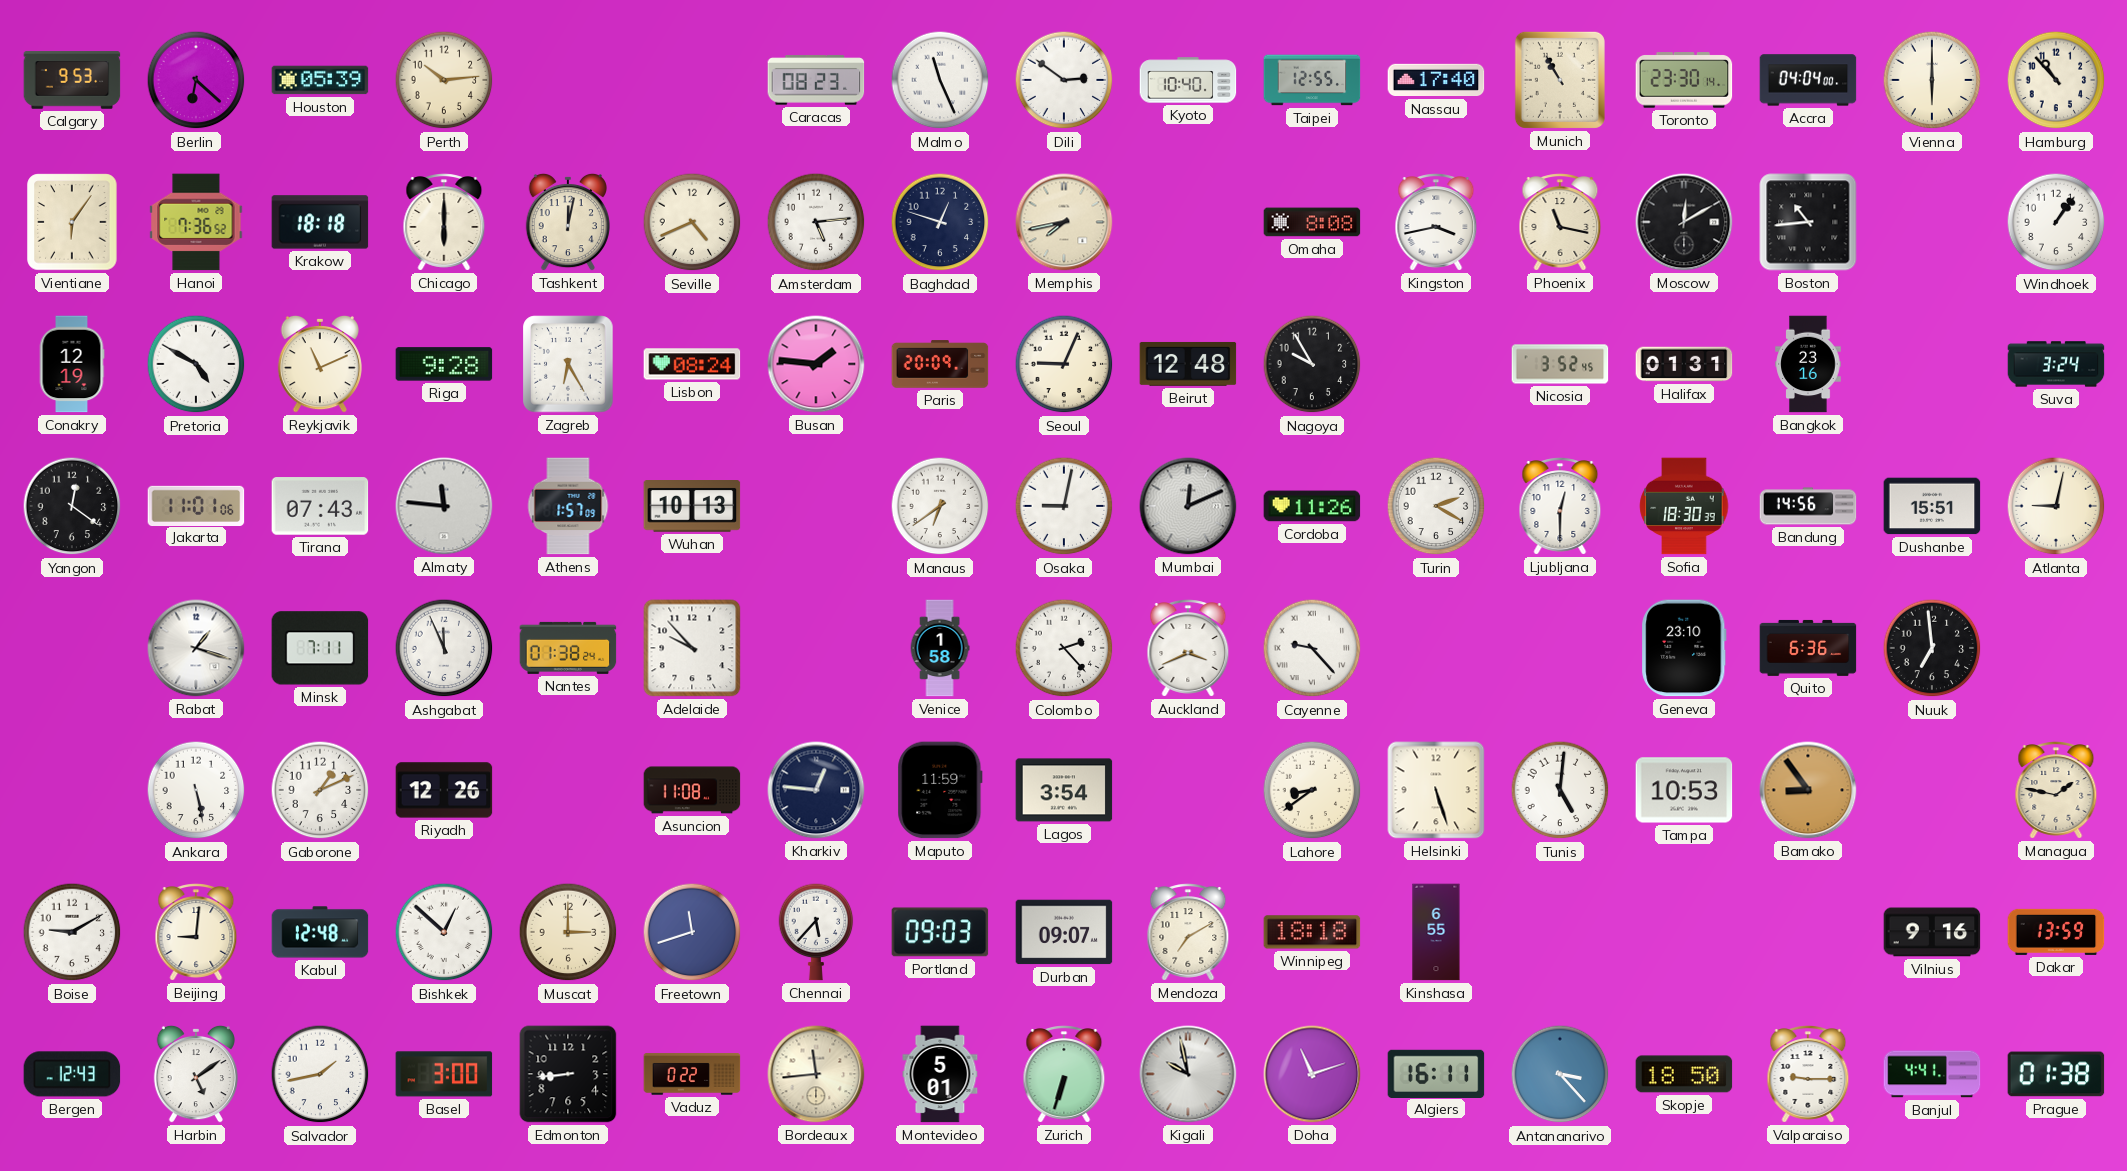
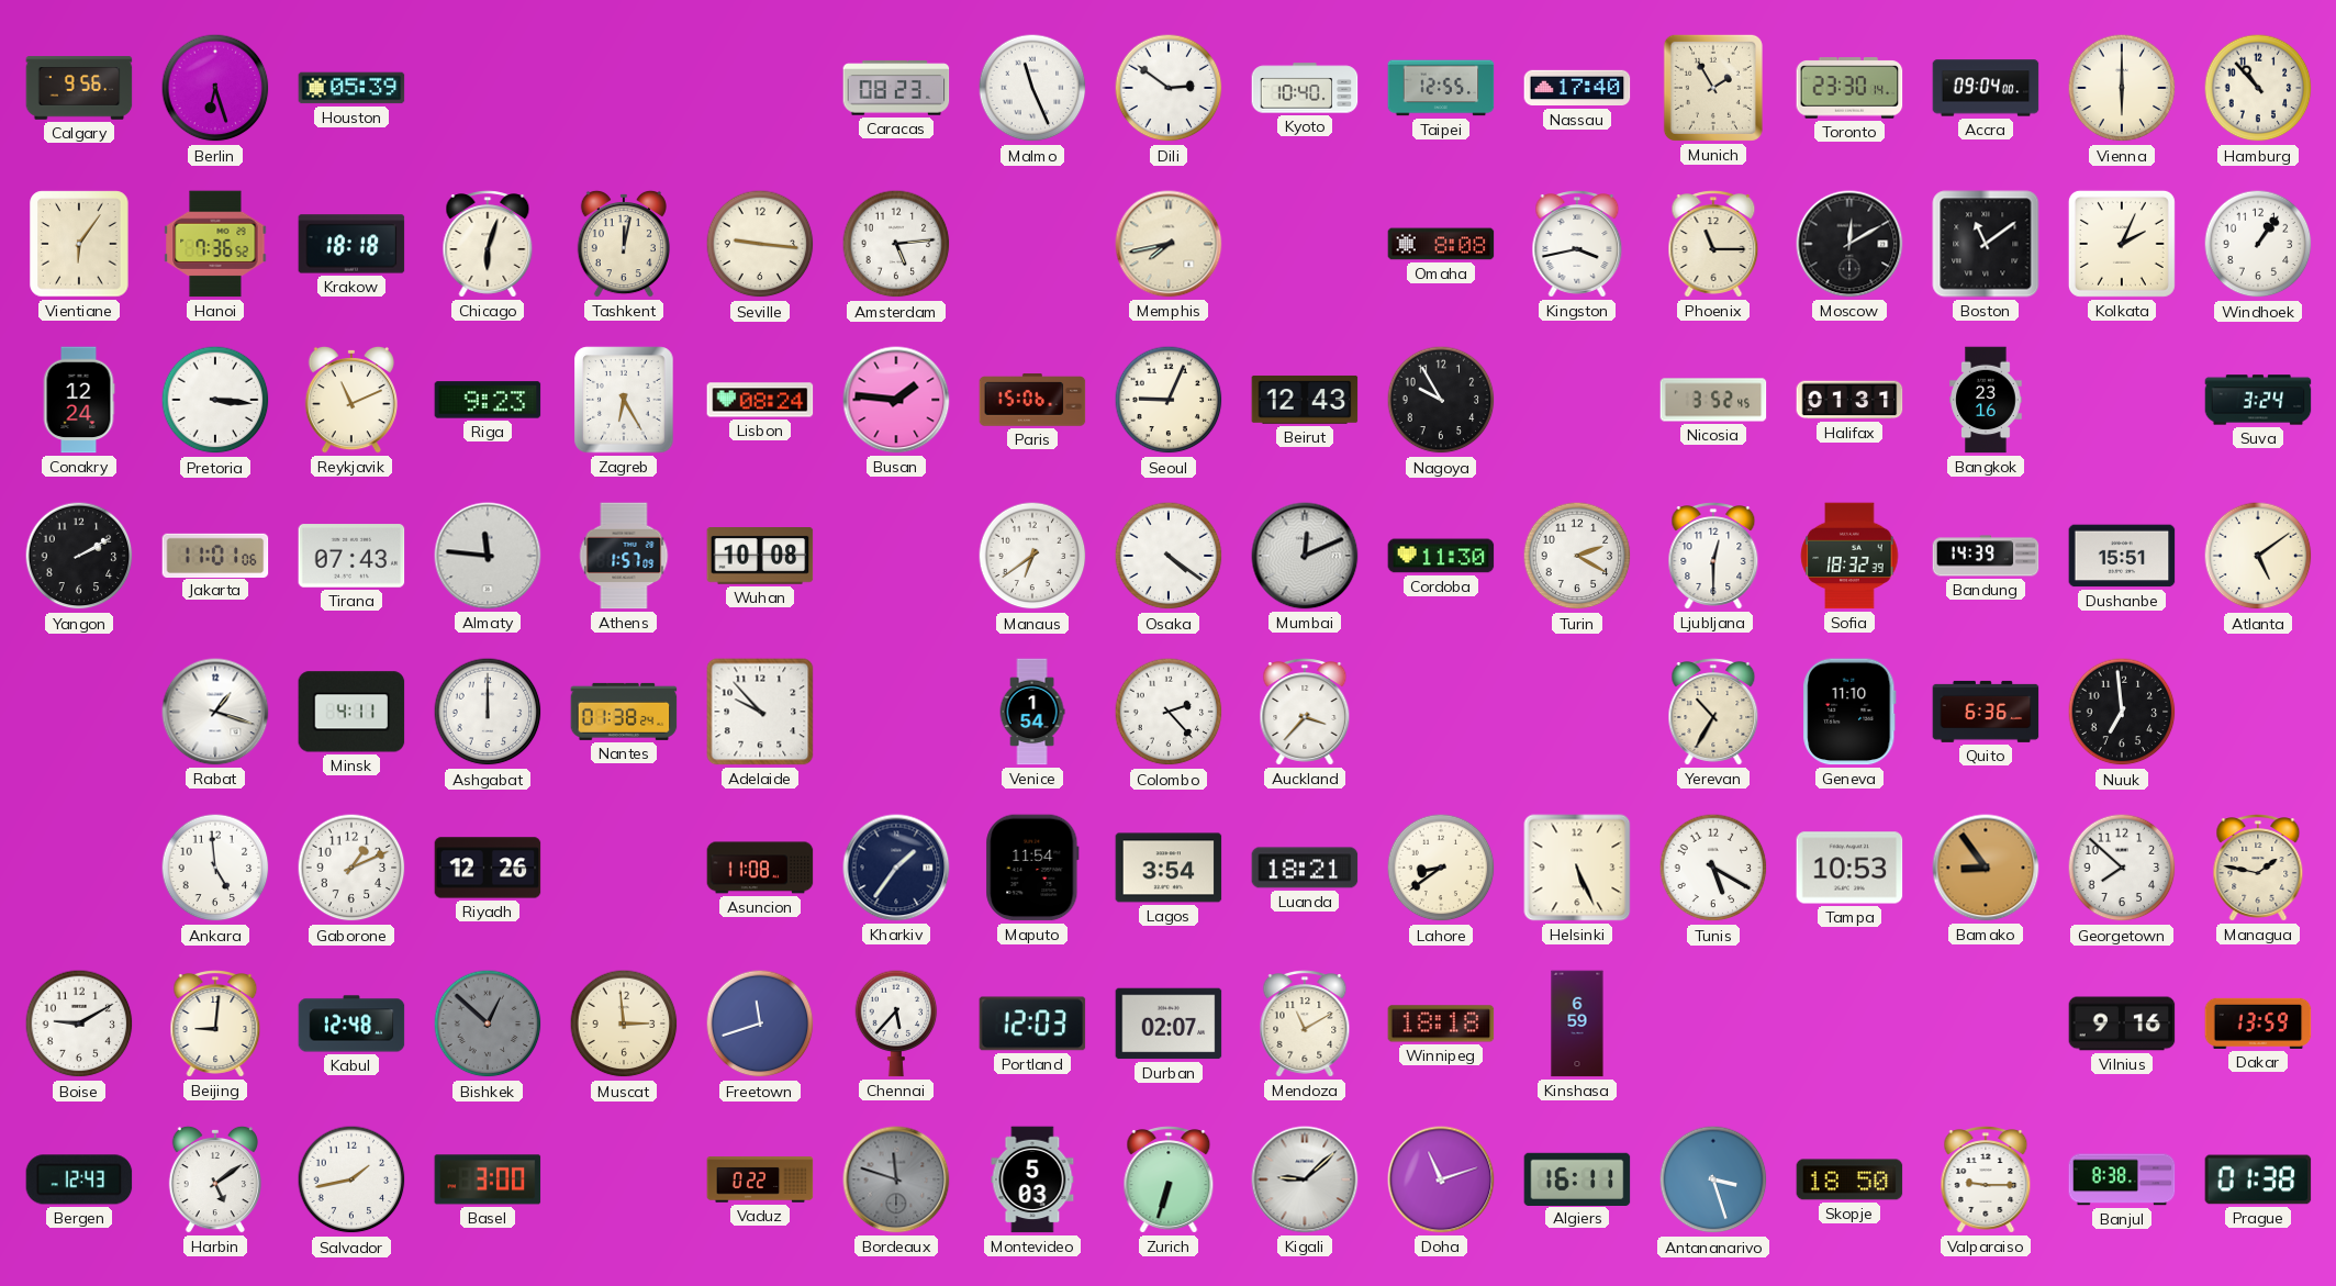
Calgary: 9:53 -> 9:56
Berlin: 6:22 -> 6:27
Perth: 10:14 -> none
Munich: 10:55 -> 1:55
Accra: 04:04 -> 09:04
Chicago: 6:00 -> 6:03
Seville: 4:41 -> 9:16
Baghdad: 12:48 -> none
Phoenix: 11:17 -> 11:15
Boston: 10:44 -> 11:09
Kolkata: none -> 2:04
Conakry: 12:19 -> 12:24
Pretoria: 4:50 -> 3:16
Riga: 9:28 -> 9:23
Paris: 20:09 -> 15:06
Beirut: 12:48 -> 12:43
Yangon: 12:21 -> 2:10
Wuhan: 10:13 -> 10:08
Osaka: 9:02 -> 4:21
Cordoba: 11:26 -> 11:30
Sofia: 18:30 -> 18:32
Bandung: 14:56 -> 14:39
Atlanta: 9:02 -> 5:09
Minsk: 7:11 -> 4:11
Ashgabat: 11:56 -> 12:00
Venice: 1:58 -> 1:54
Auckland: 3:41 -> 3:37
Cayenne: 9:23 -> none
Yerevan: none -> 10:35
Geneva: 23:10 -> 11:10
Ankara: 5:28 -> 4:59
Kharkiv: 12:46 -> 1:36
Maputo: 11:59 -> 11:54
Luanda: none -> 18:21
Helsinki: 5:27 -> 5:26
Tunis: 5:01 -> 5:20
Georgetown: none -> 7:52
Bishkek dial: white -> grey
Muscat: 3:00 -> 2:59
Portland: 09:03 -> 12:03
Durban: 09:07 -> 02:07
Mendoza: 7:10 -> 11:10
Kinshasa: 6:55 -> 6:59
Edmonton: 8:44 -> none
Bordeaux: 11:44 -> 11:48
Bordeaux dial: cream -> grey
Montevideo: 5:01 -> 5:03
Kigali: 9:58 -> 9:08
Antananarivo: 3:23 -> 3:27
Banjul: 4:41 -> 8:38
